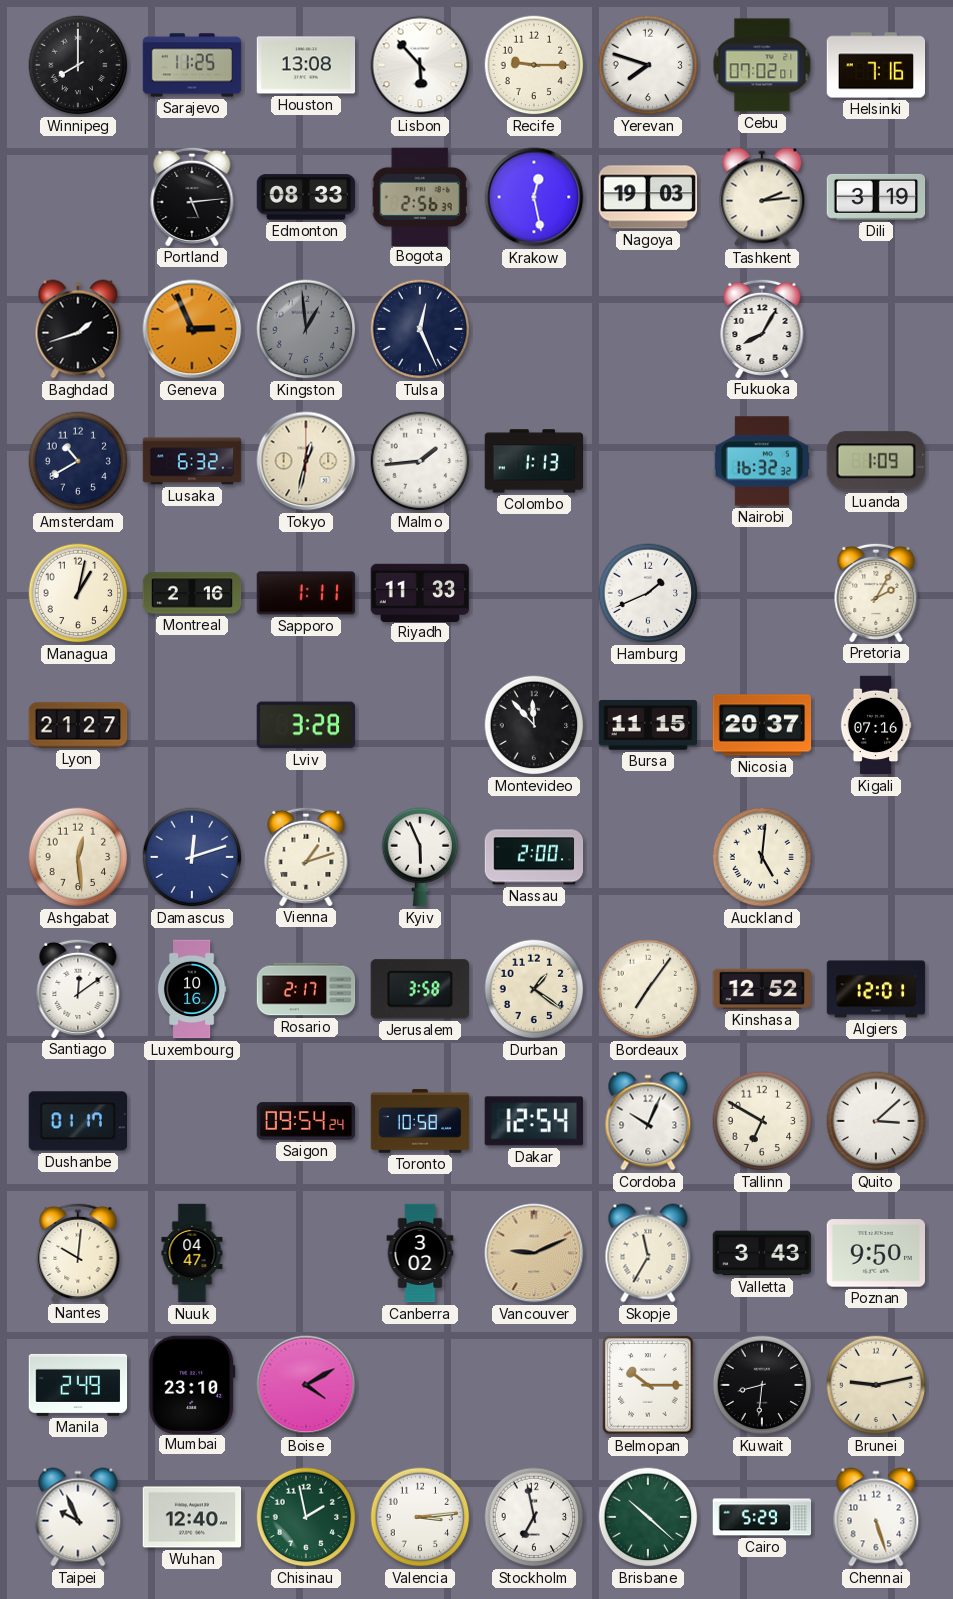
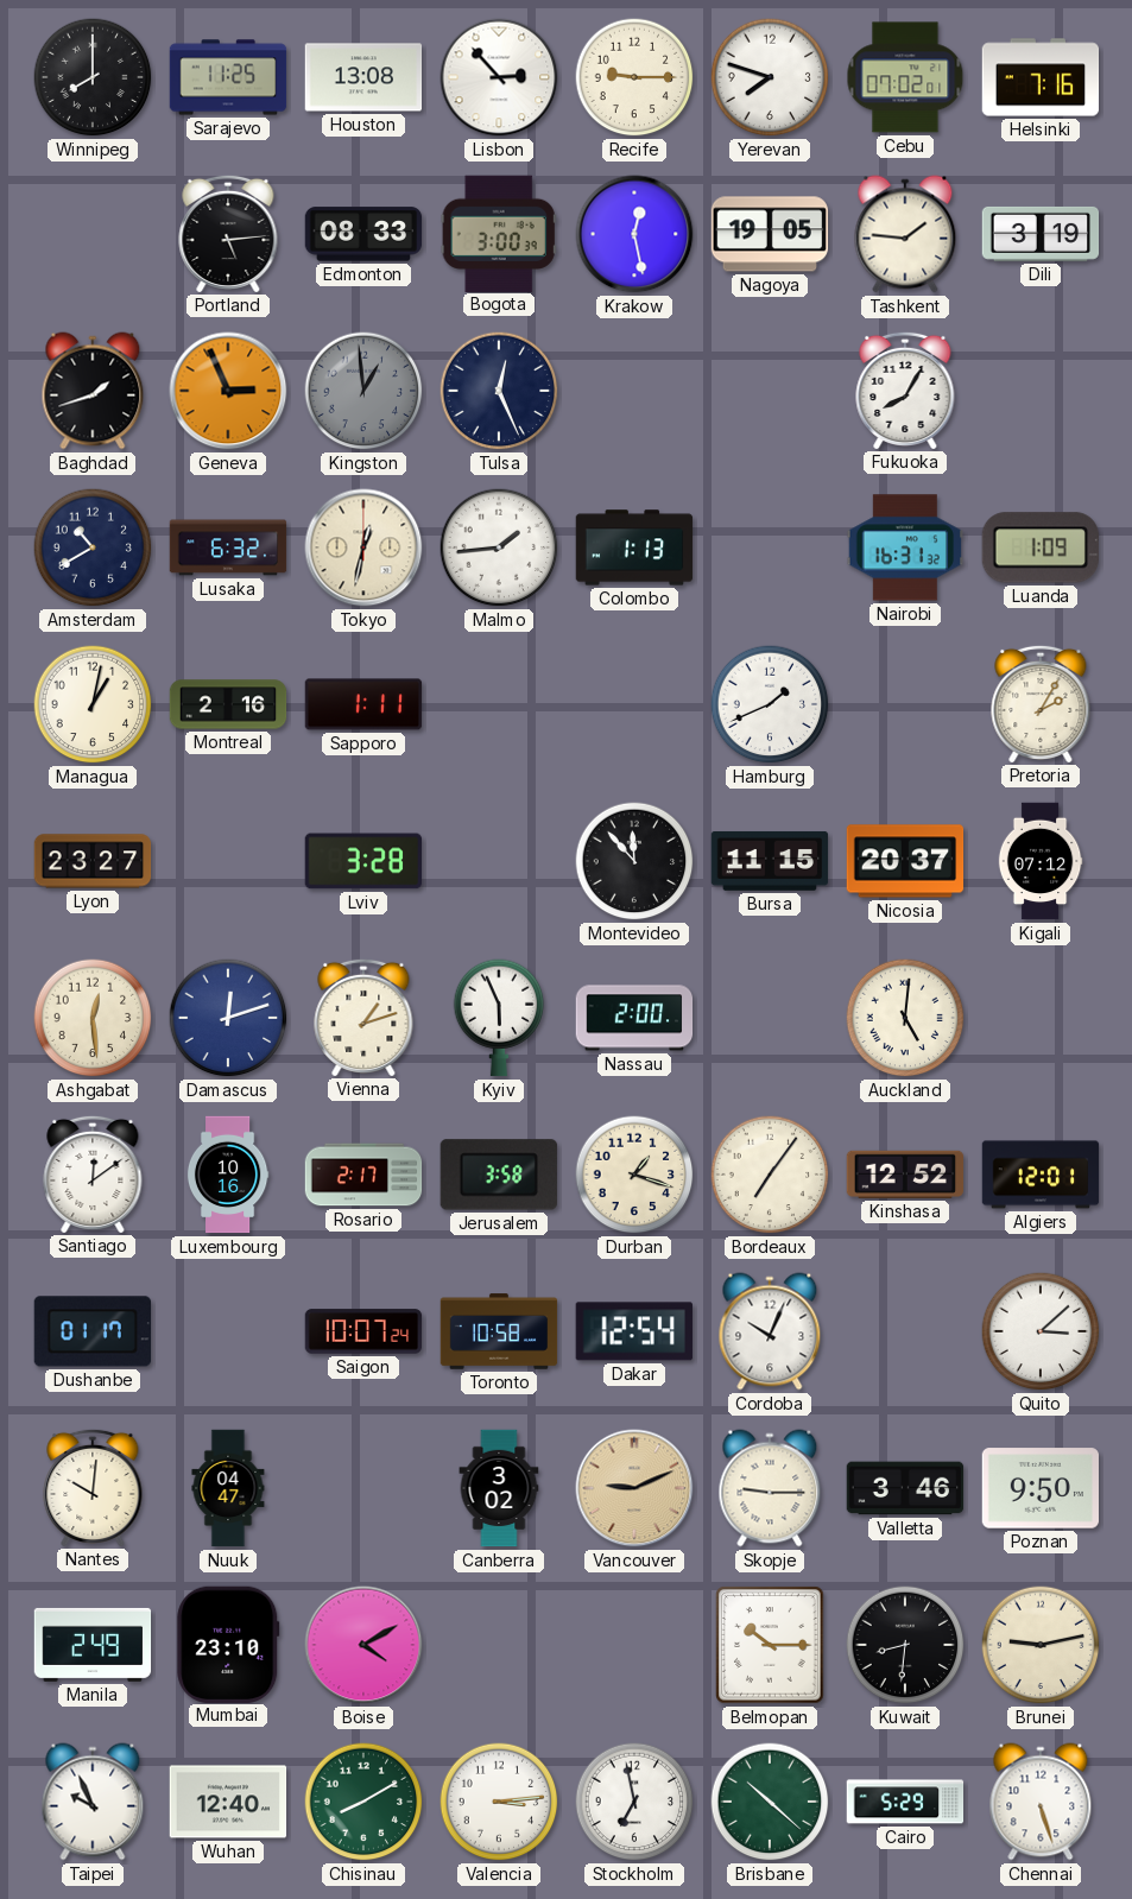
Lisbon: 5:53 -> 2:53
Bogota: 2:56 -> 3:00
Nagoya: 19:03 -> 19:05
Tashkent: 2:14 -> 1:46
Nairobi: 16:32 -> 16:31
Riyadh: 11:33 -> none
Lyon: 21:27 -> 23:27
Kigali: 07:16 -> 07:12
Durban: 1:21 -> 1:18
Saigon: 09:54 -> 10:07
Tallinn: 6:50 -> none
Skopje: 11:35 -> 9:15
Valletta: 3:43 -> 3:46
Chisinau: 1:58 -> 8:10
